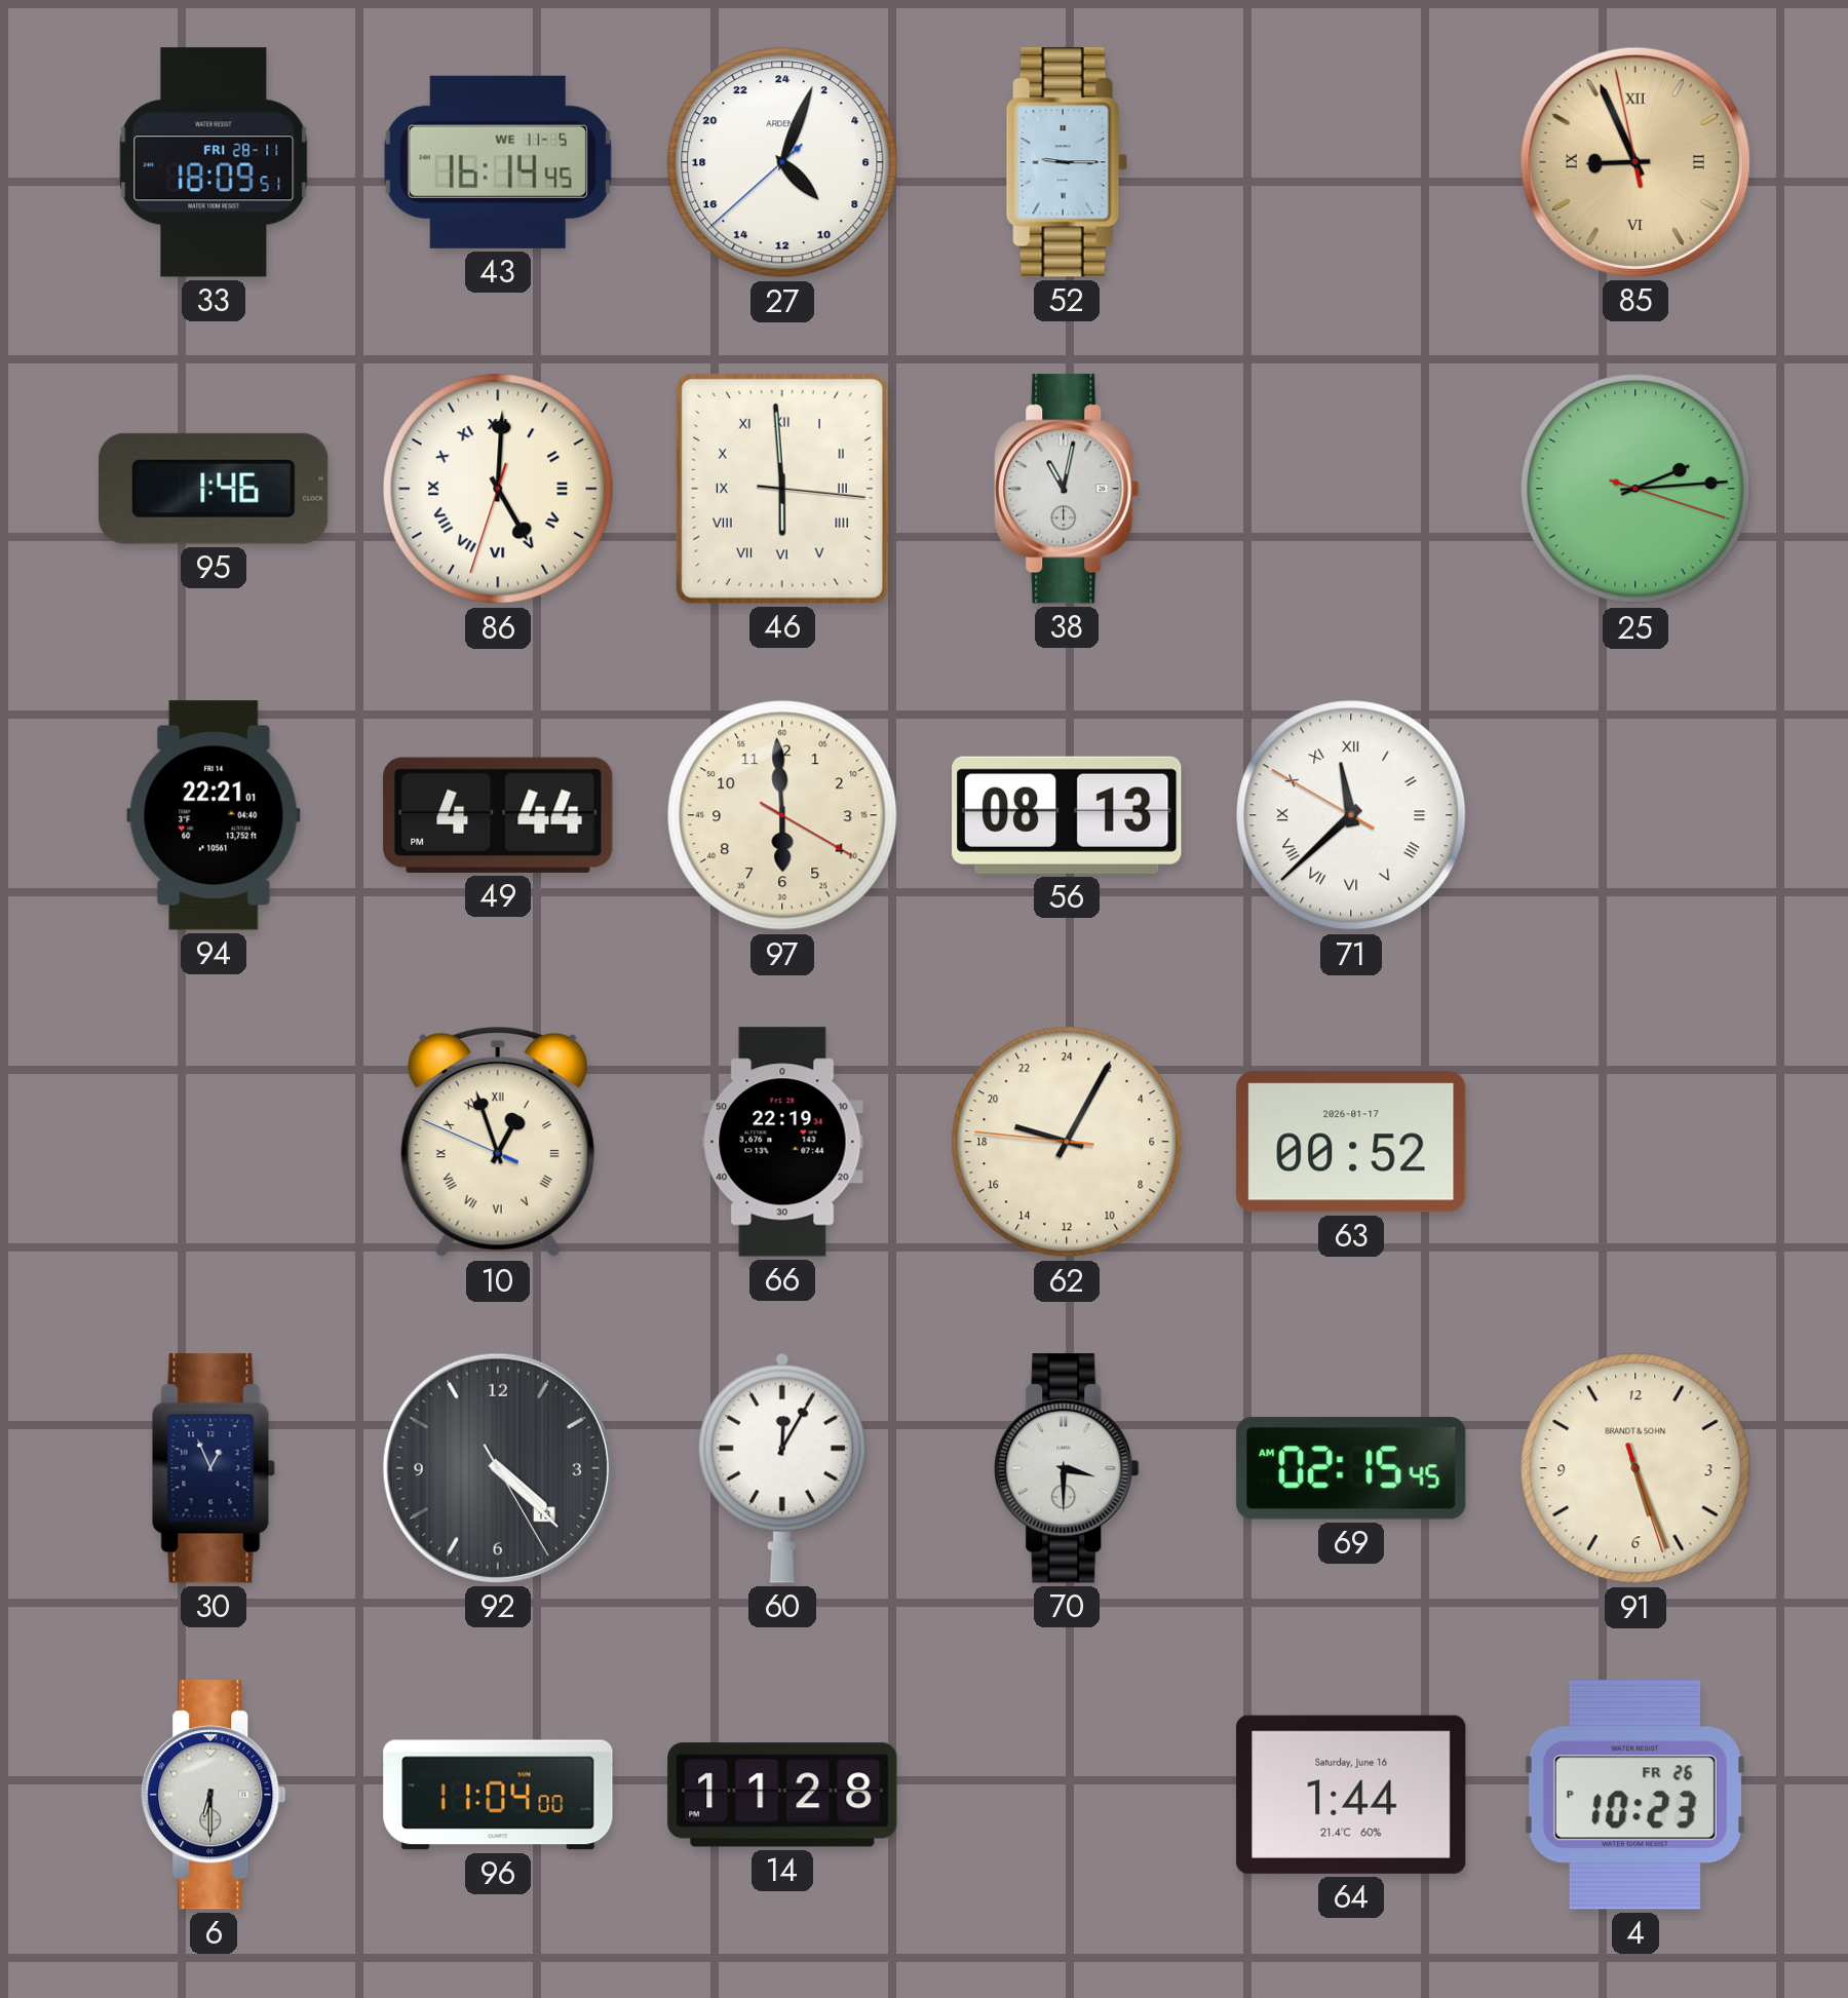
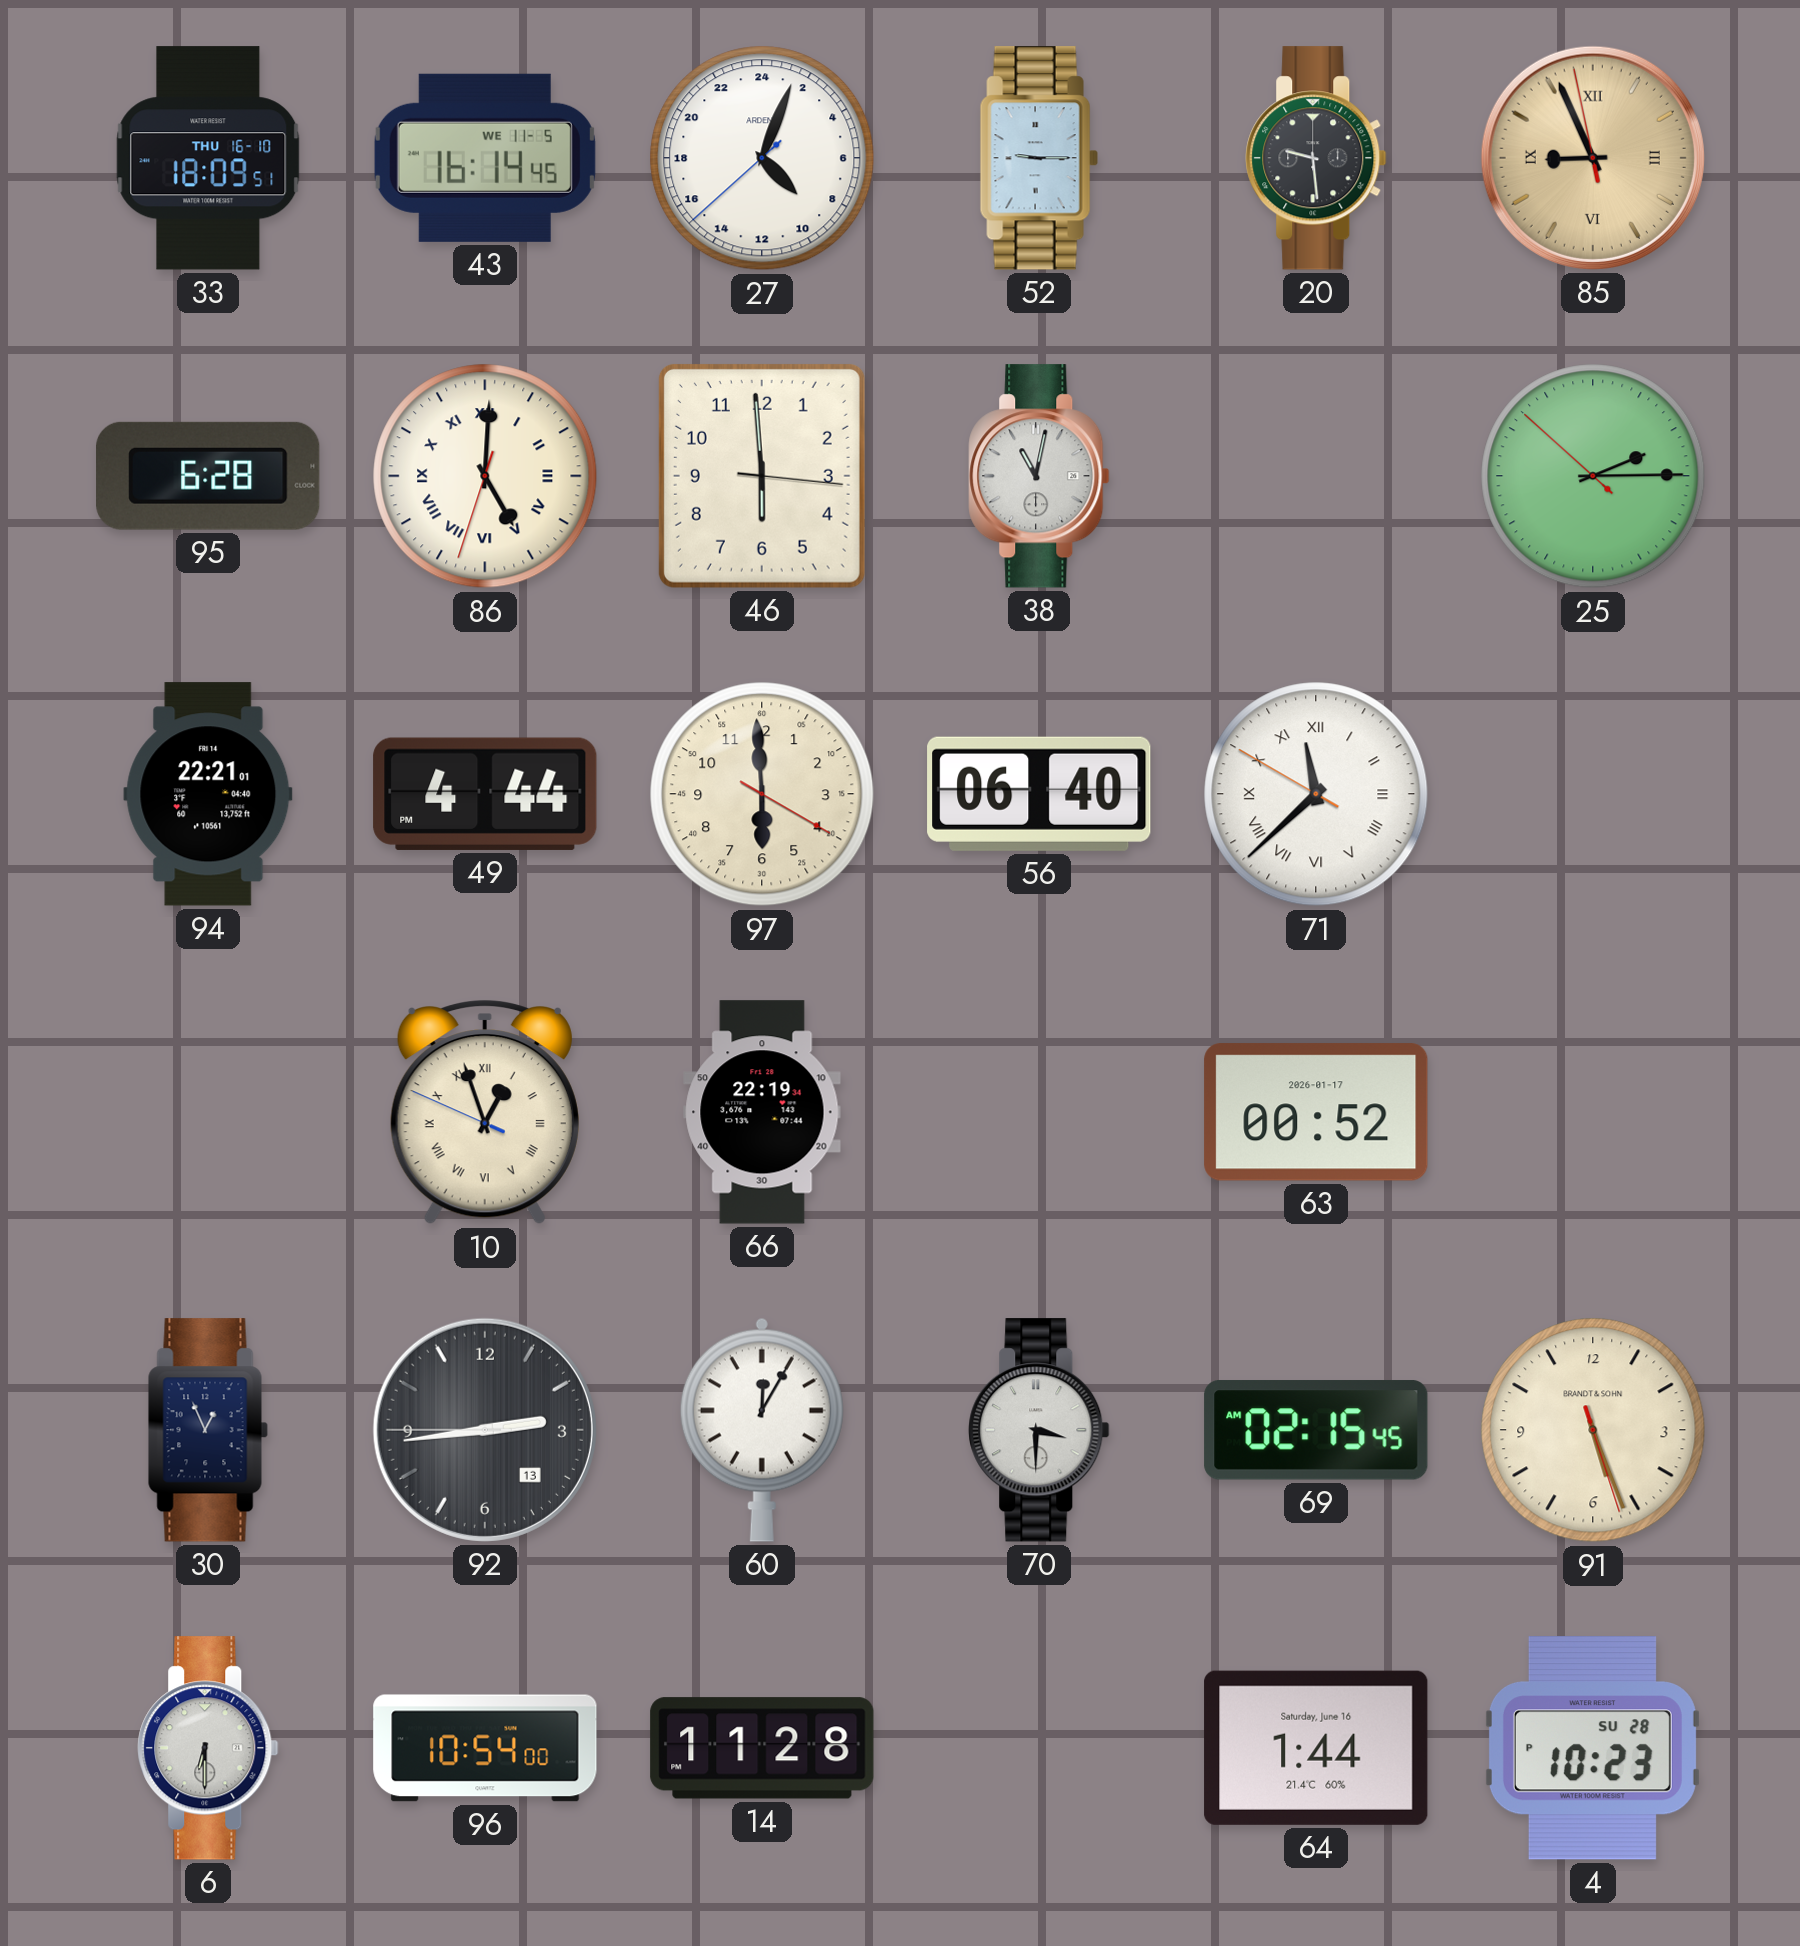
33 date: FRI 28-11 -> THU 16-10
20: none -> 9:29
95: 1:46 -> 6:28
46 numerals: Roman -> Arabic
25: 2:14:18 -> 2:14:52
56: 08:13 -> 06:40
62: 19:04 -> none
92: 4:22 -> 2:43
96: 11:04 -> 10:54
4 date: FR 26 -> SU 28
